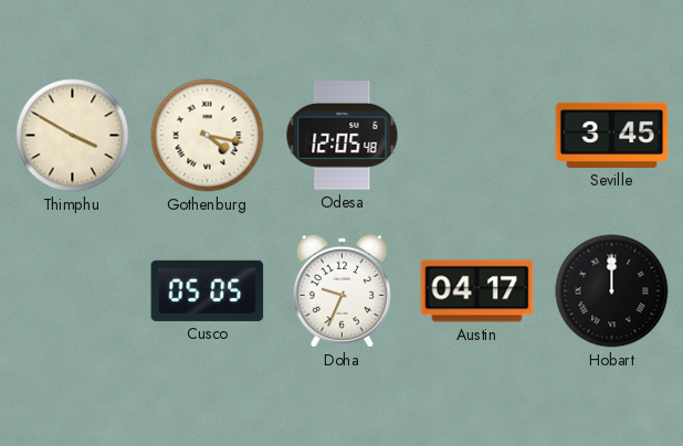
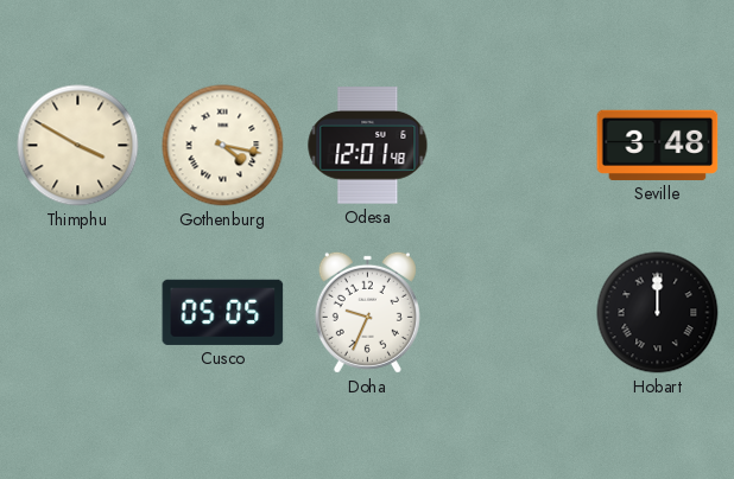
Odesa: 12:05 -> 12:01
Seville: 3:45 -> 3:48
Austin: 04:17 -> none
